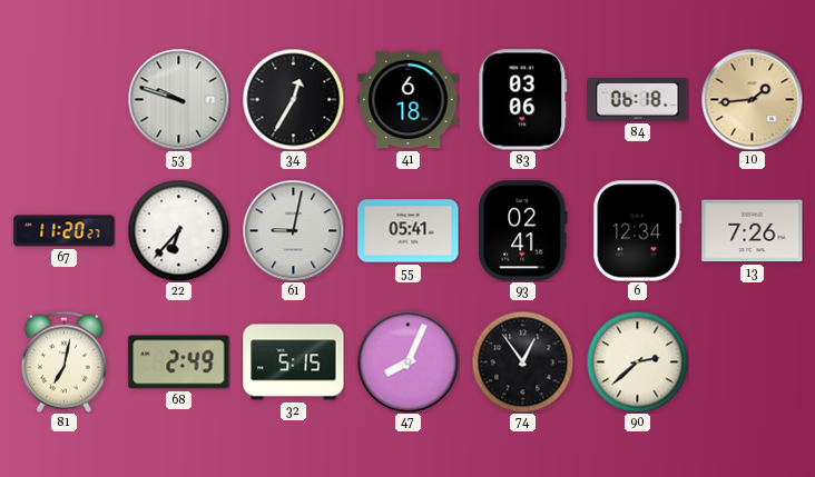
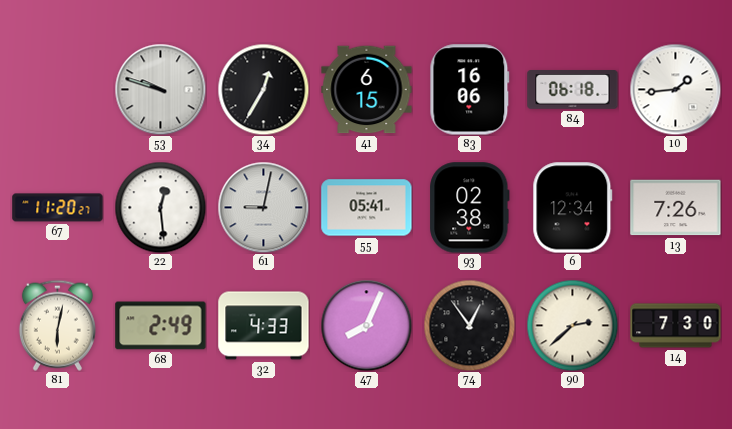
41: 6:18 -> 6:15
83: 03:06 -> 16:06
10 dial: champagne -> white
22: 6:37 -> 12:29
93: 02:41 -> 02:38
81: 7:02 -> 6:02
32: 5:15 -> 4:33
14: none -> 7:30
